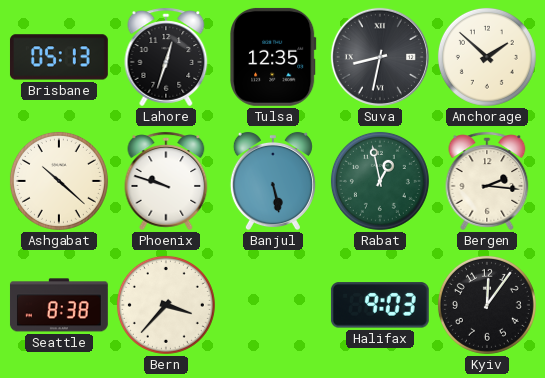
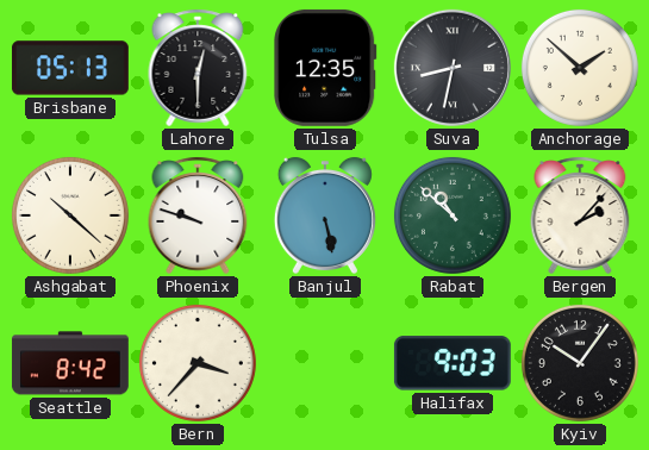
Lahore: 12:33 -> 12:30
Rabat: 12:58 -> 10:52
Bergen: 2:16 -> 2:07
Seattle: 8:38 -> 8:42
Kyiv: 12:06 -> 10:06
